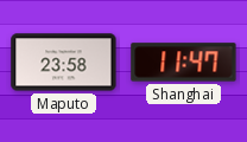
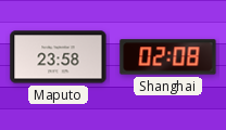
Shanghai: 11:47 -> 02:08
